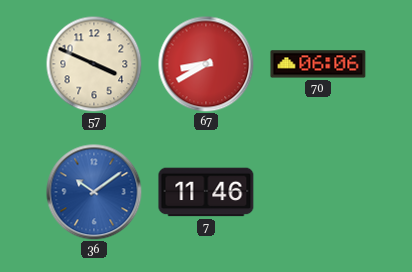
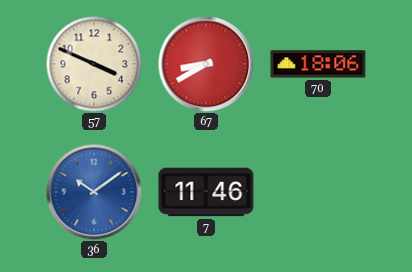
70: 06:06 -> 18:06
